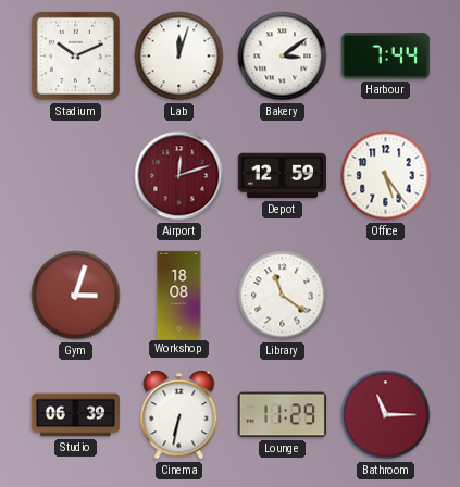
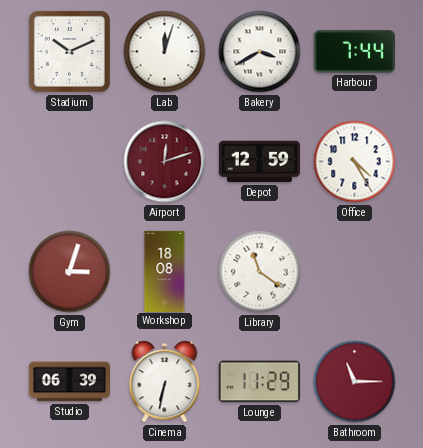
Bakery: 3:09 -> 3:40
Office: 5:24 -> 4:25
